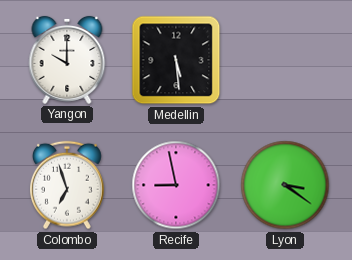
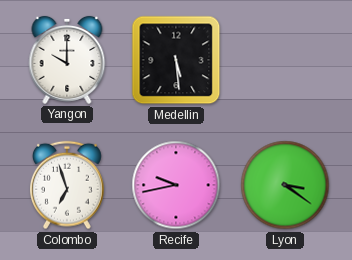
Recife: 8:58 -> 9:43
